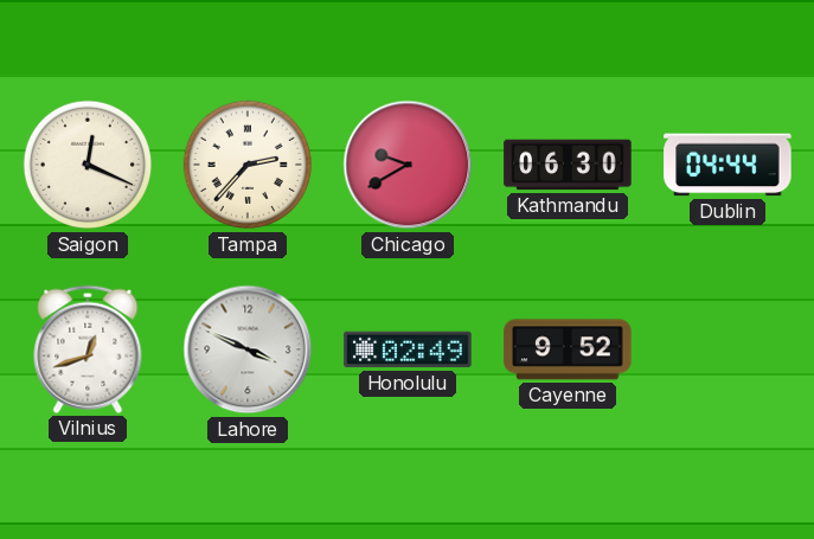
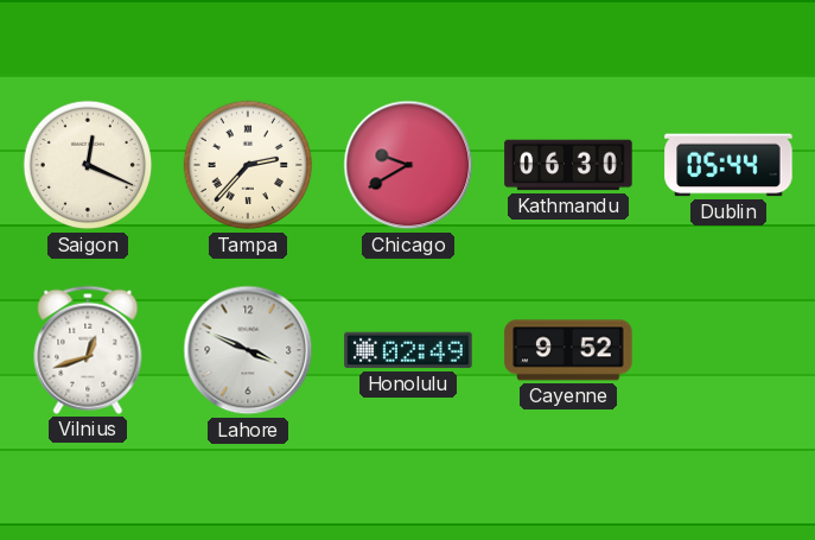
Dublin: 04:44 -> 05:44
